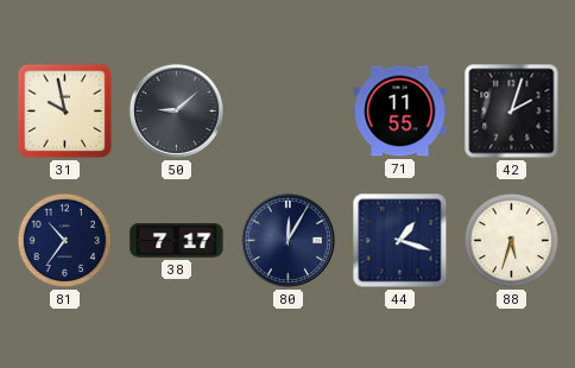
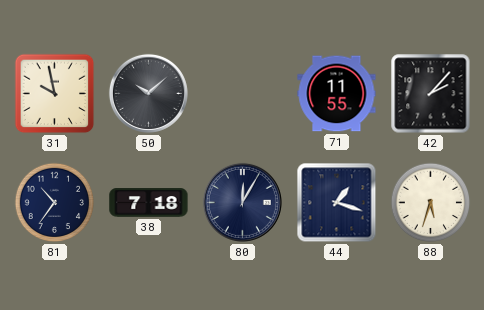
50: 9:08 -> 10:08
42: 2:03 -> 2:07
38: 7:17 -> 7:18
